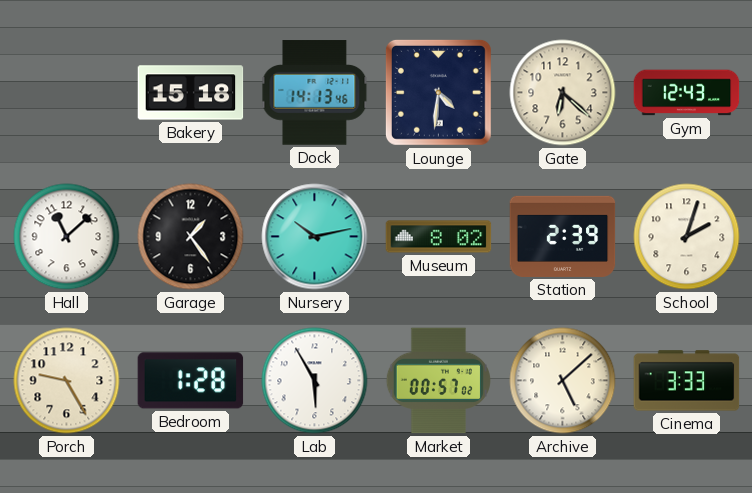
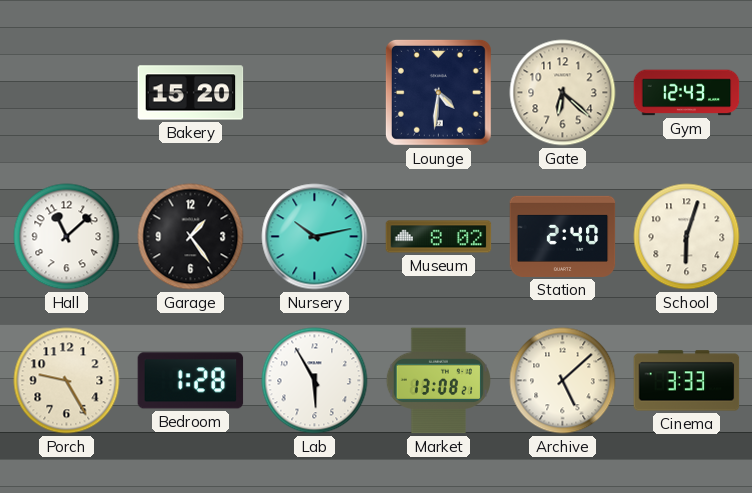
Bakery: 15:18 -> 15:20
Dock: 14:13 -> none
Station: 2:39 -> 2:40
School: 2:03 -> 6:03
Market: 00:57 -> 13:08
